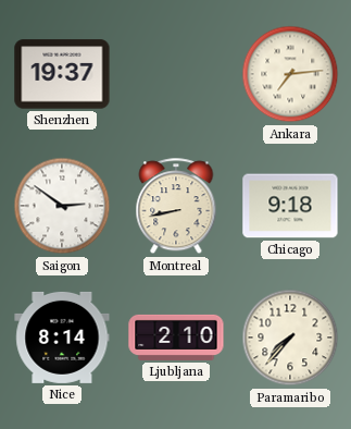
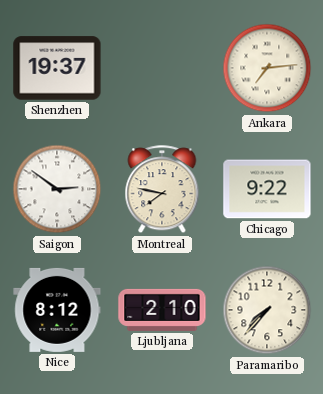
Montreal: 8:43 -> 7:47
Chicago: 9:18 -> 9:22
Nice: 8:14 -> 8:12
